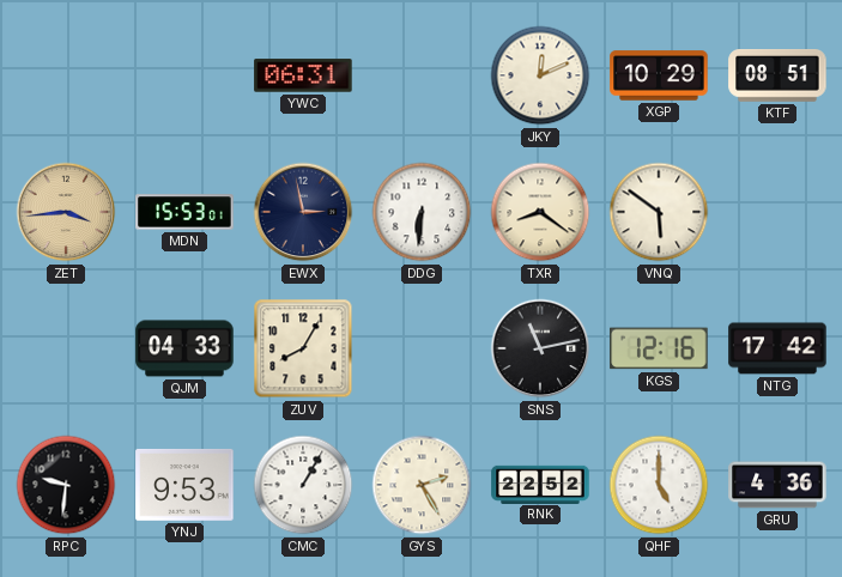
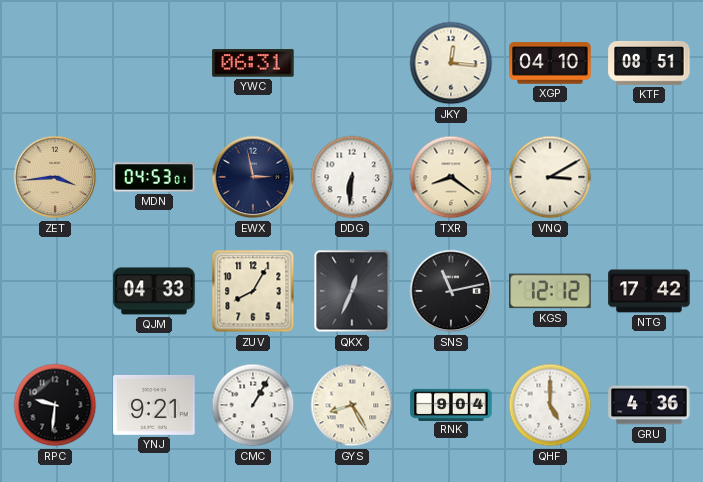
JKY: 12:11 -> 12:16
XGP: 10:29 -> 04:10
MDN: 15:53 -> 04:53
VNQ: 5:51 -> 3:10
QKX: none -> 12:34
KGS: 12:16 -> 12:12
YNJ: 9:53 -> 9:21
GYS: 2:25 -> 8:25
RNK: 22:52 -> 9:04
